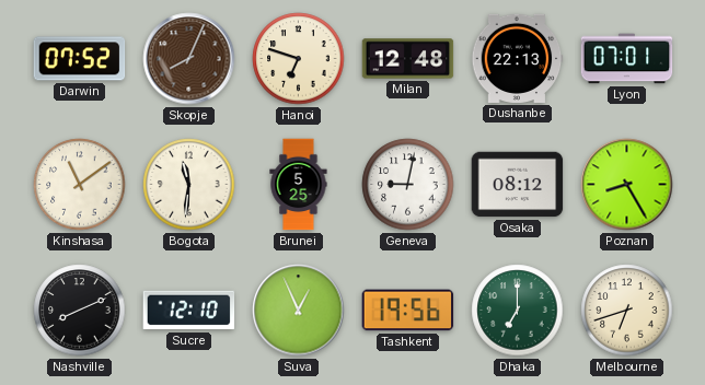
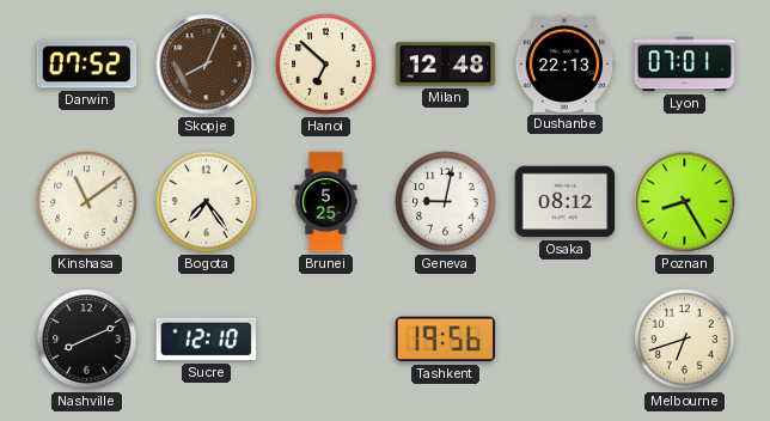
Hanoi: 6:48 -> 6:52
Bogota: 11:31 -> 7:24
Suva: 12:56 -> none
Dhaka: 7:00 -> none
